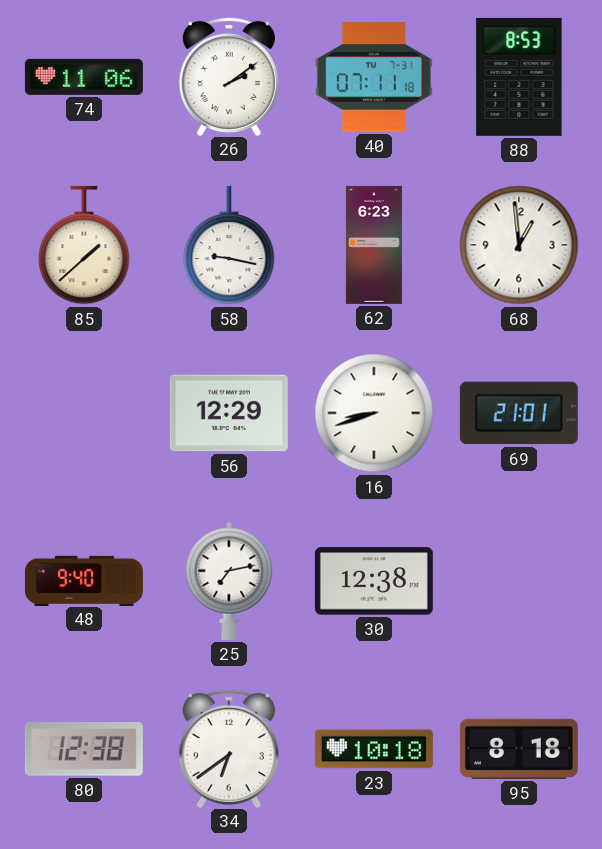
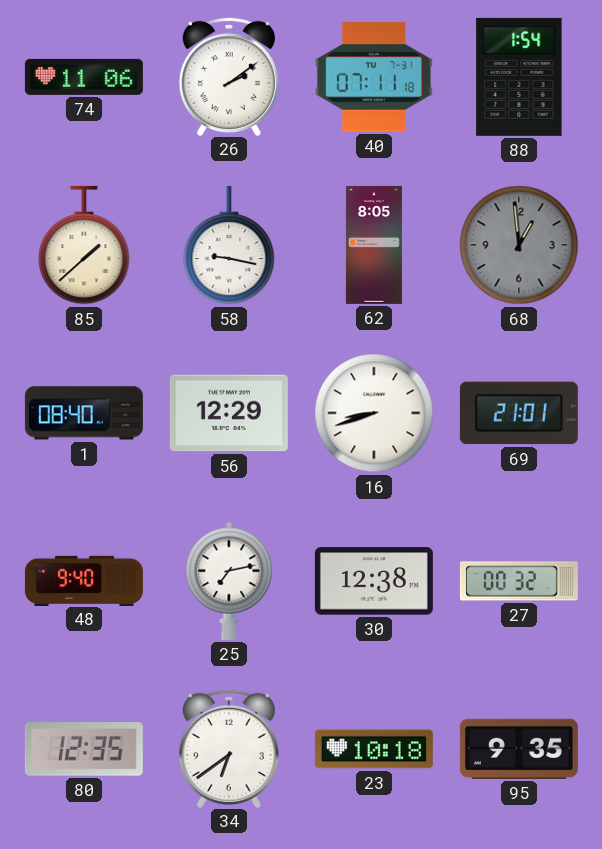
88: 8:53 -> 1:54
62: 6:23 -> 8:05
68 dial: white -> grey
1: none -> 08:40
27: none -> 00:32
80: 12:38 -> 12:35
95: 8:18 -> 9:35
